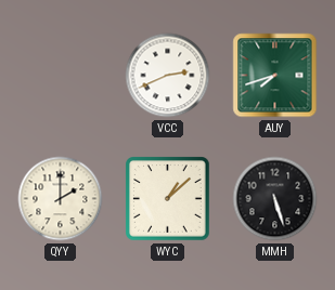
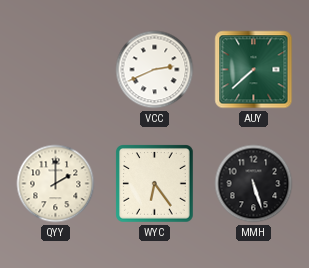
AUY: 7:42 -> 7:38
WYC: 1:08 -> 6:24
